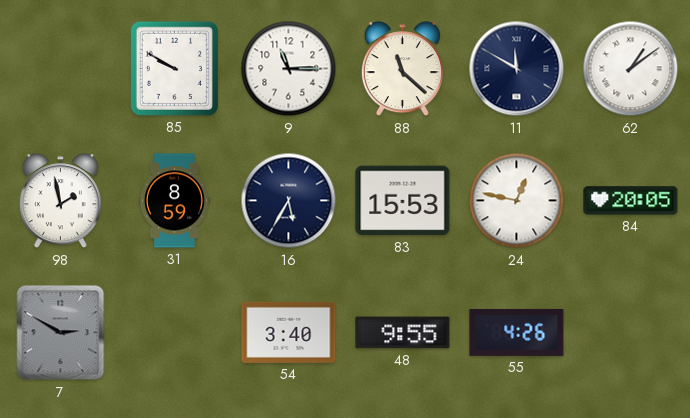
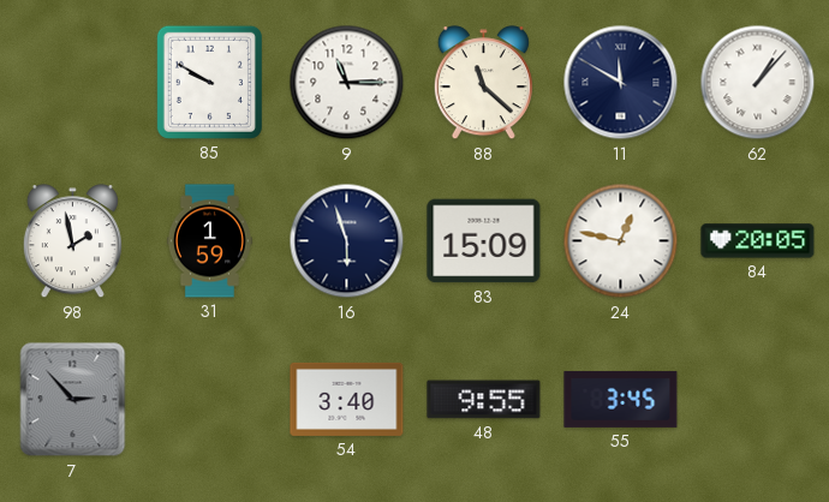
62: 1:09 -> 1:07
31: 8:59 -> 1:59
16: 5:35 -> 5:57
83: 15:53 -> 15:09
7: 2:50 -> 2:53
55: 4:26 -> 3:45
